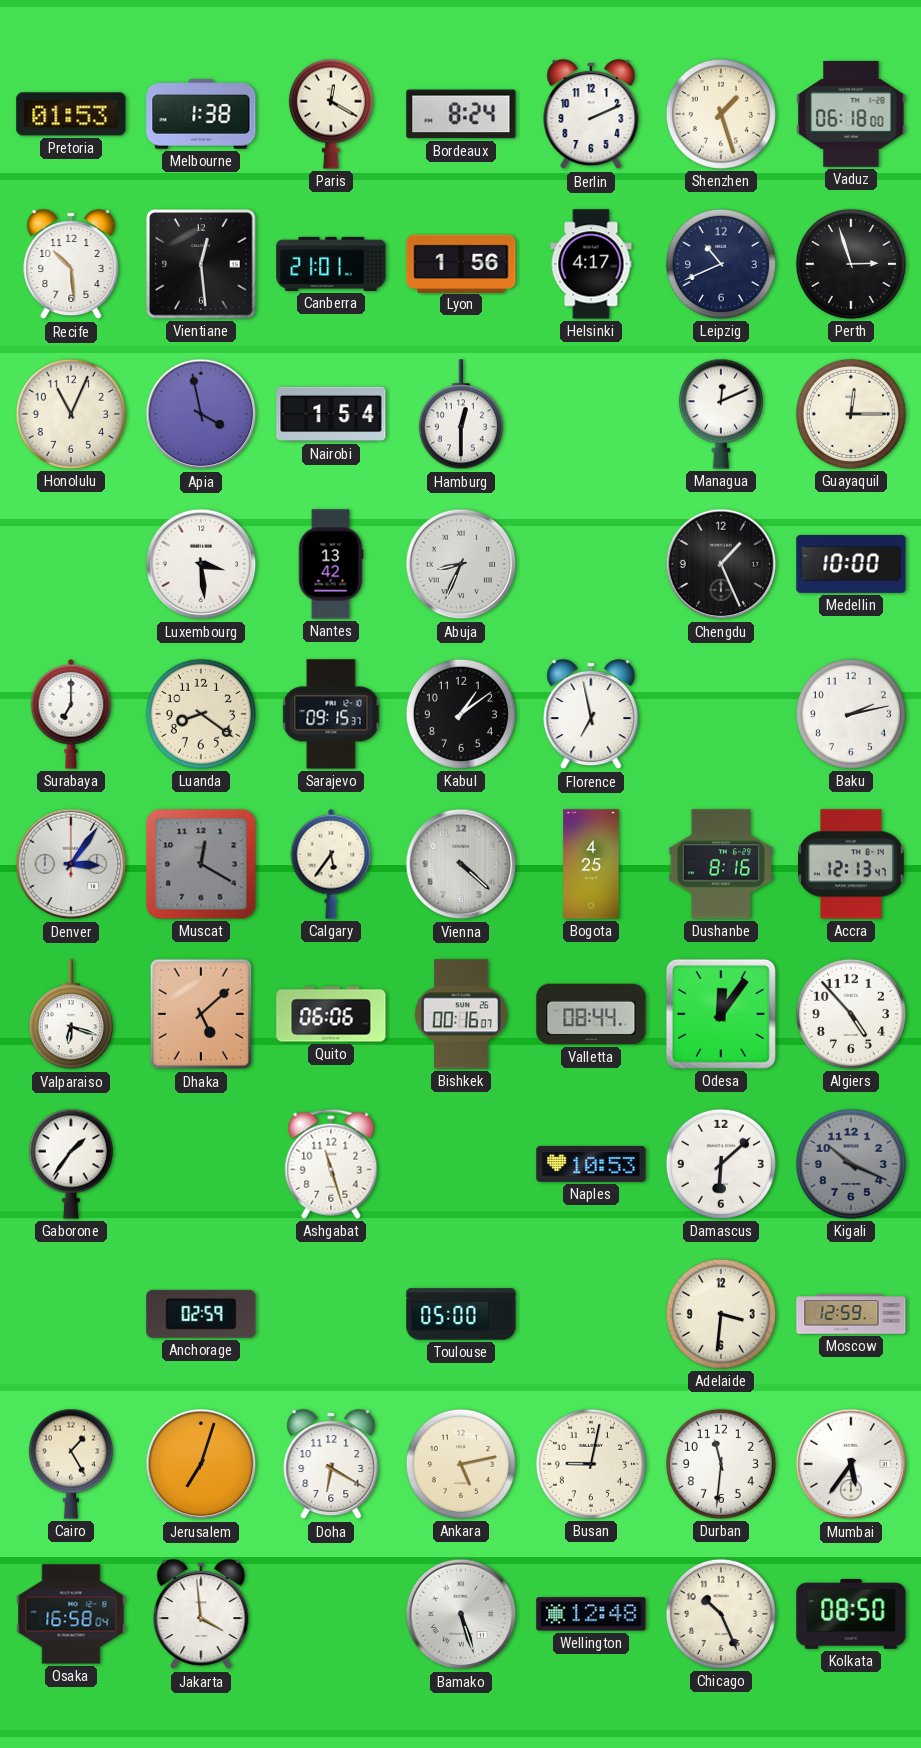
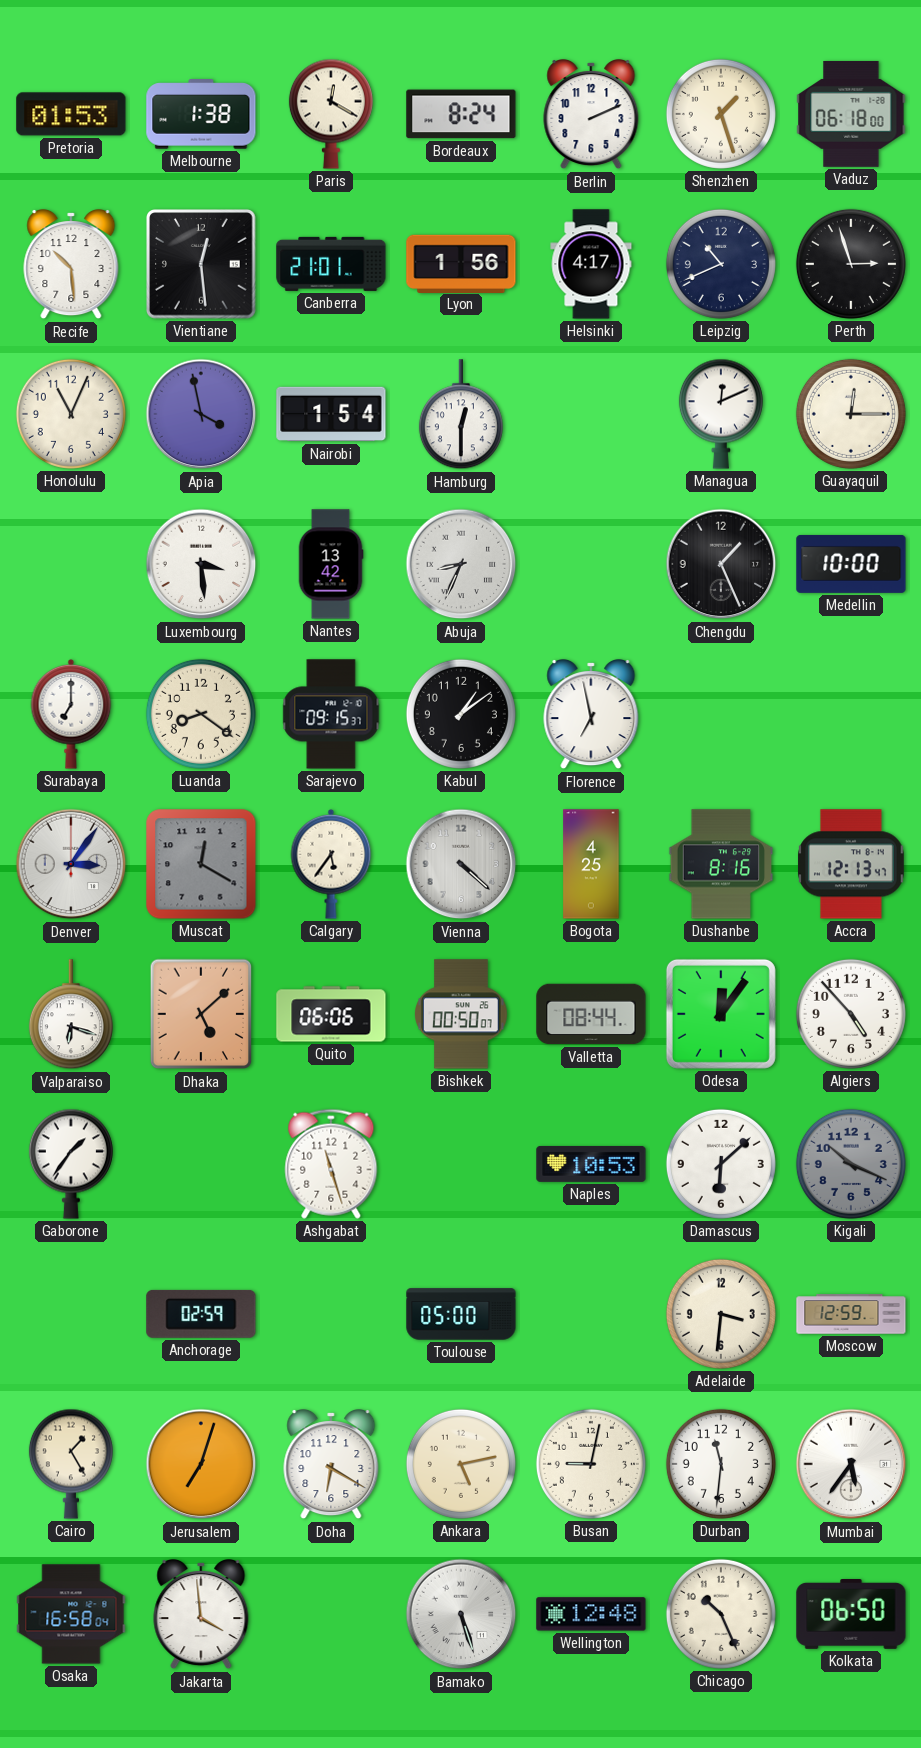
Baku: 2:13 -> none
Bishkek: 00:16 -> 00:50
Kolkata: 08:50 -> 06:50
